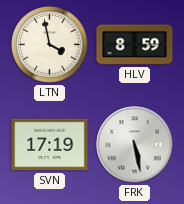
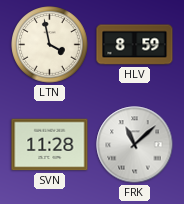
SVN: 17:19 -> 11:28
FRK: 5:28 -> 11:08
